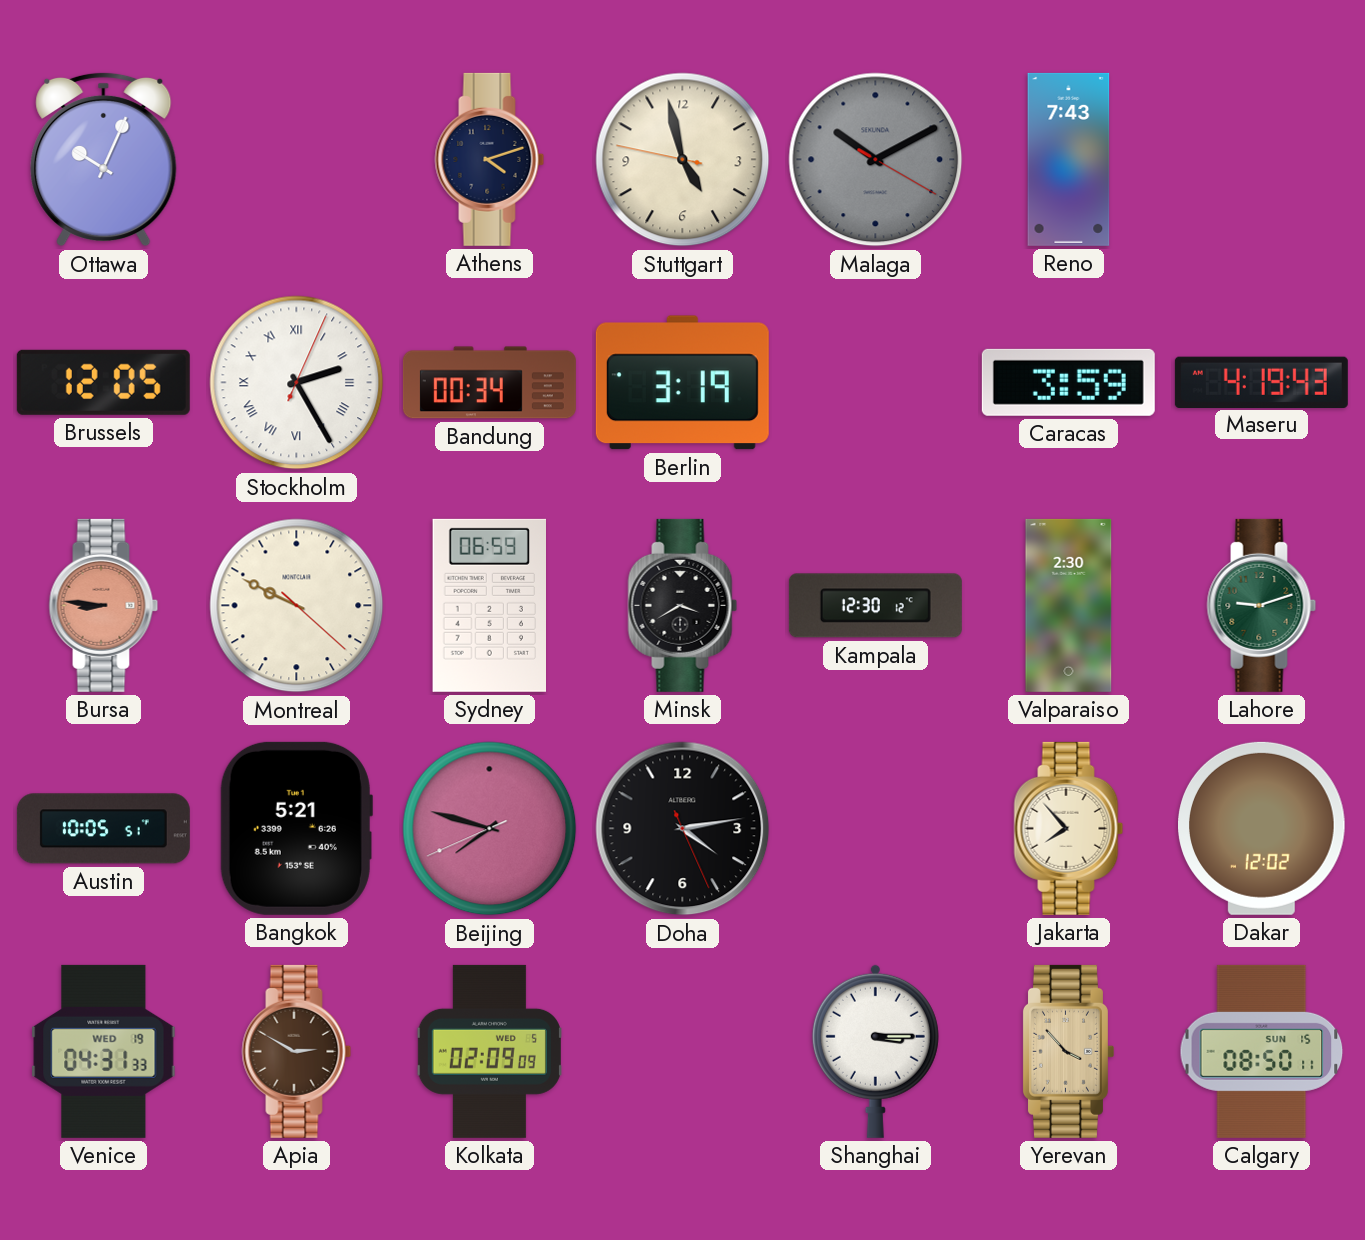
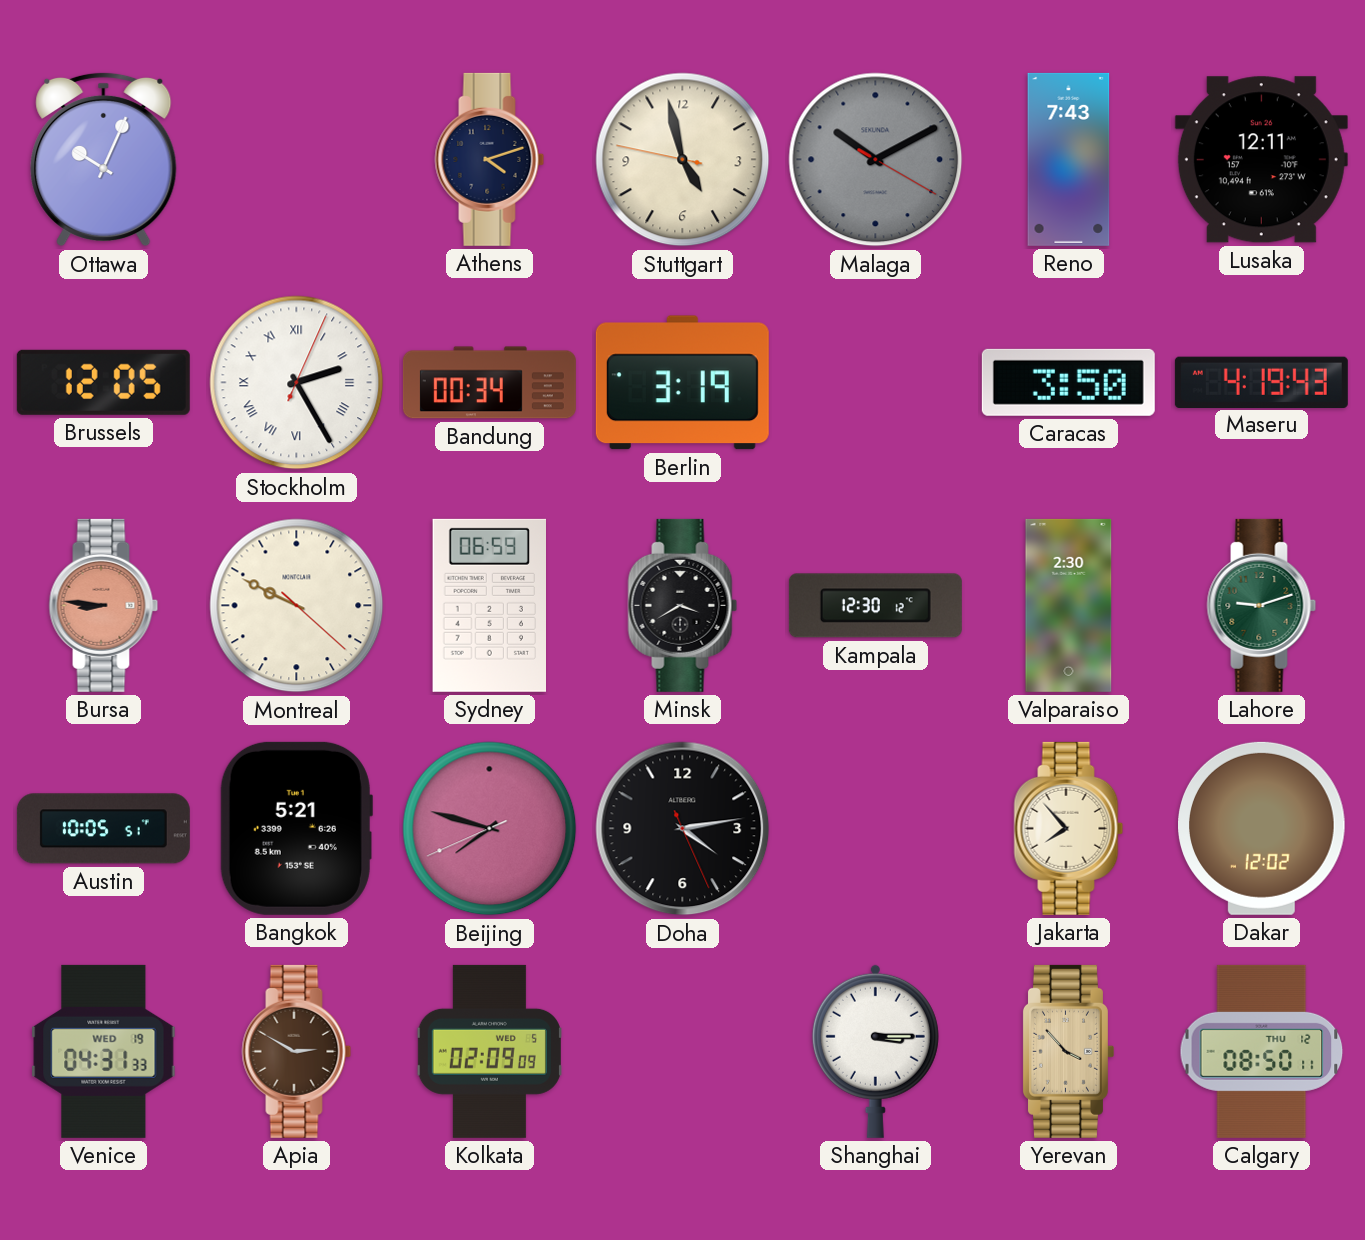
Lusaka: none -> 12:11
Caracas: 3:59 -> 3:50
Calgary date: SUN 15 -> THU 12
